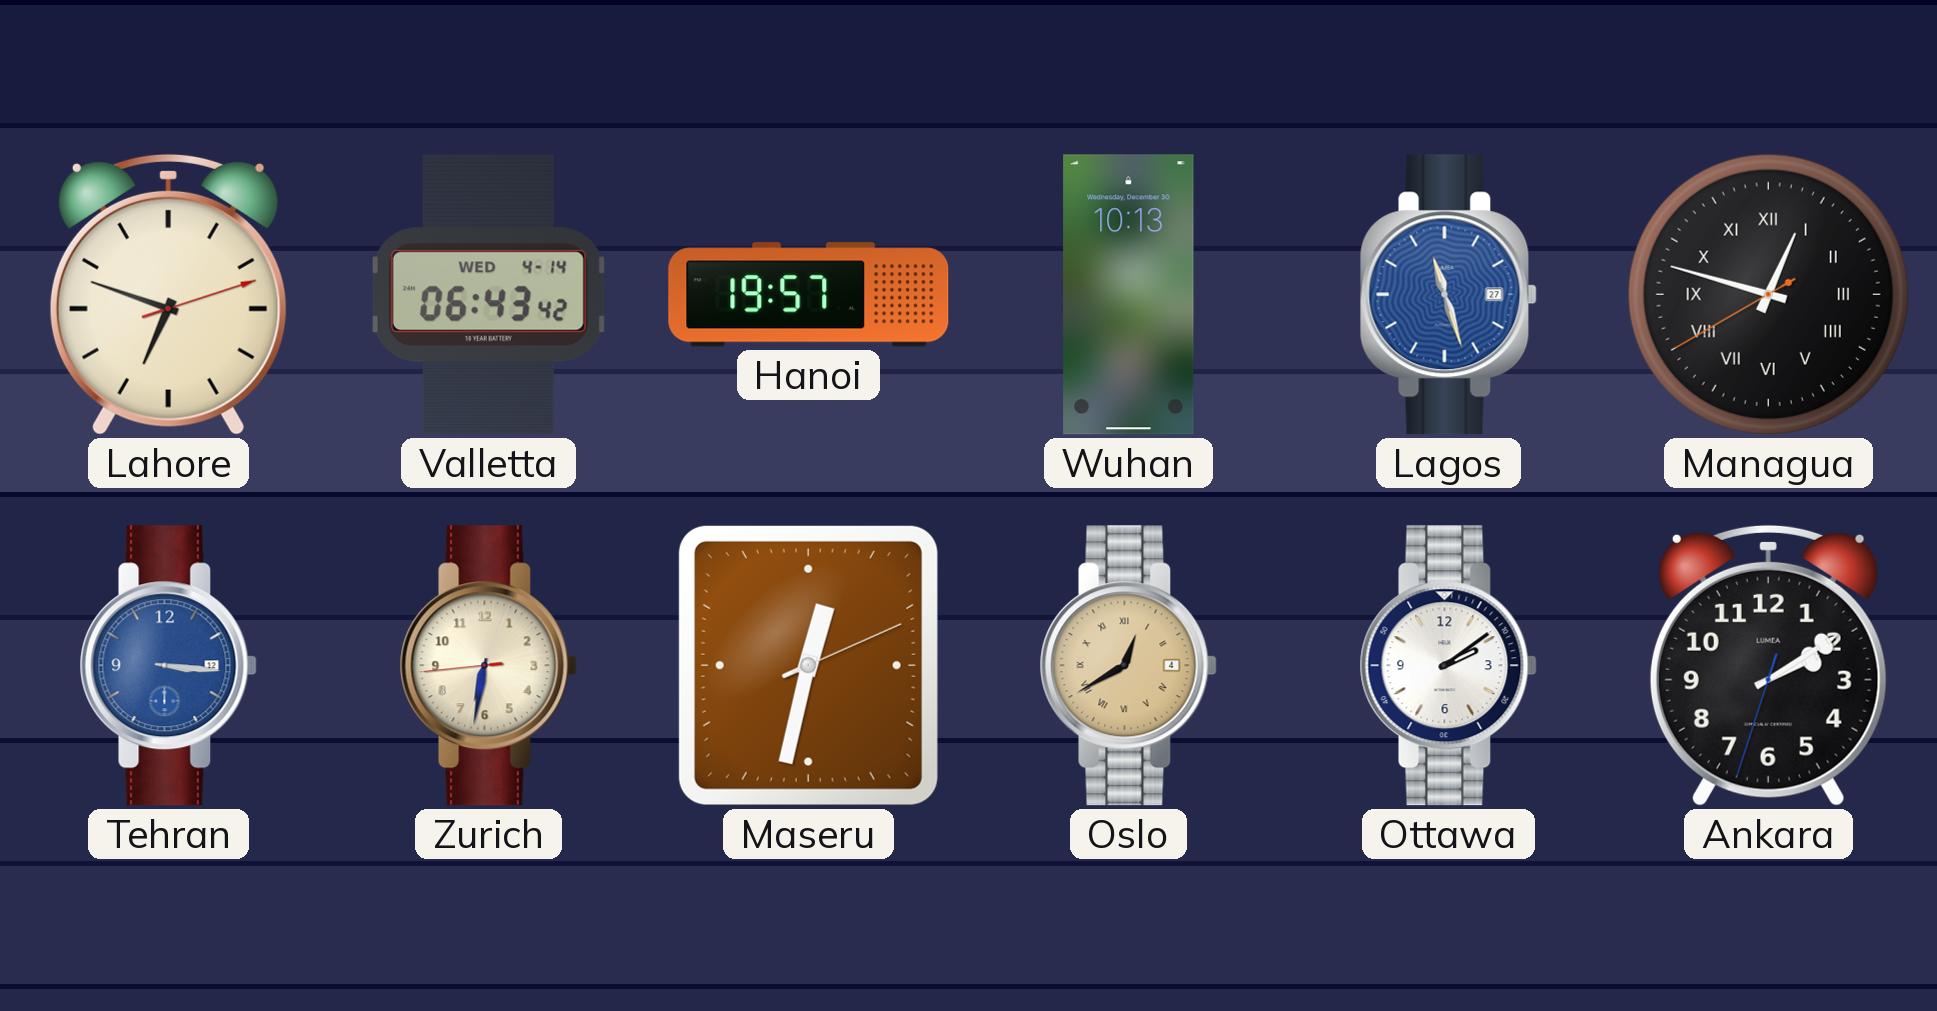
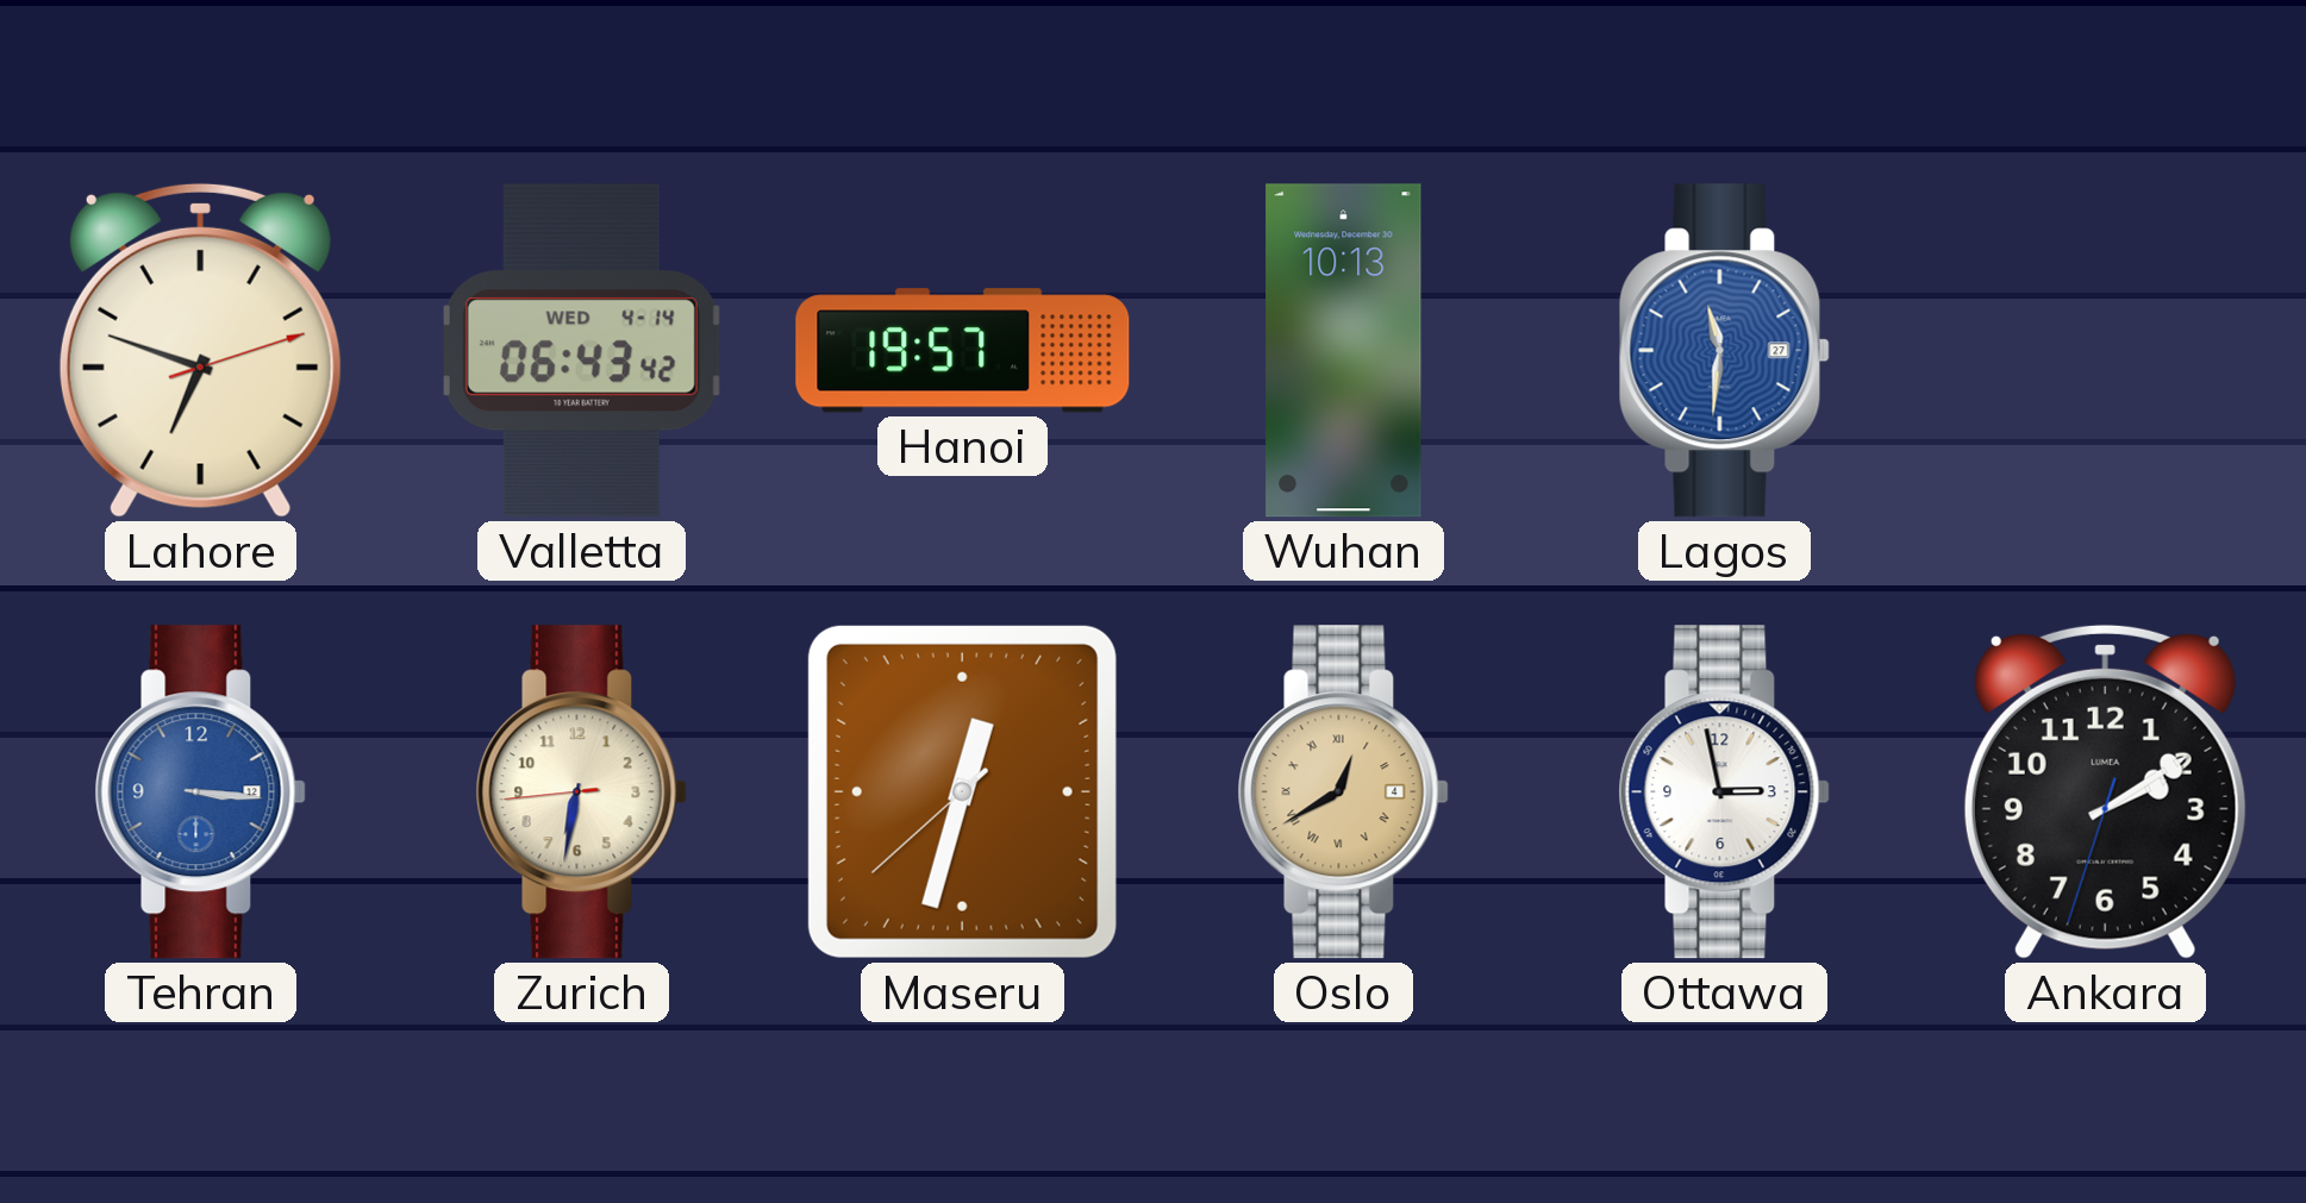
Lagos: 11:27 -> 11:31
Managua: 12:47 -> none
Maseru: 12:32:11 -> 12:32:38
Ottawa: 2:09 -> 2:58
